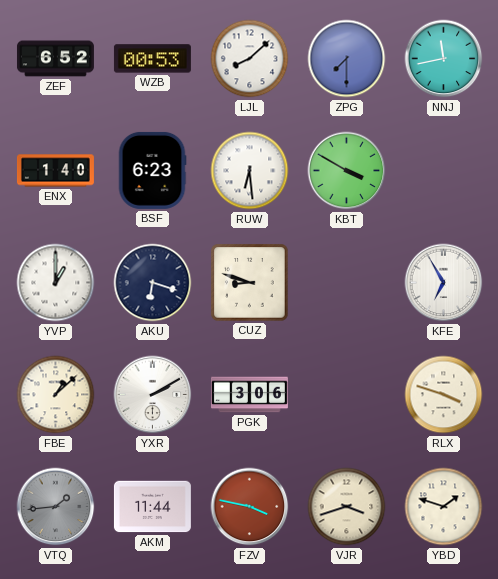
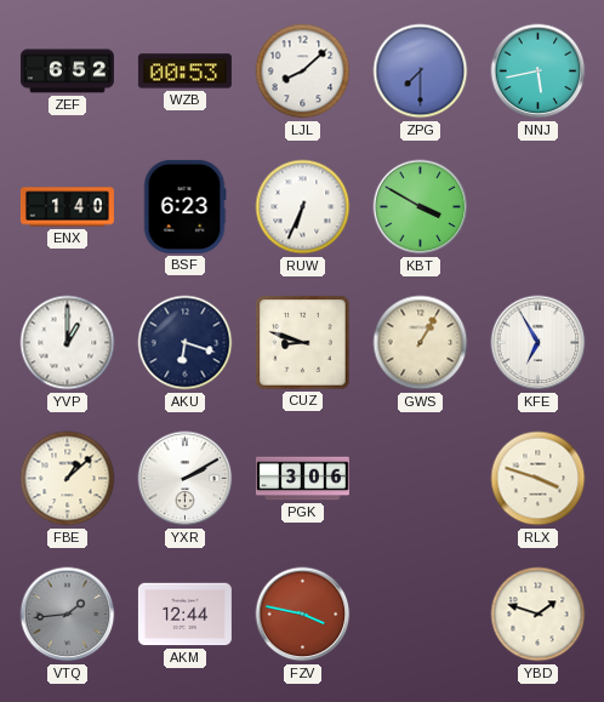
NNJ: 11:43 -> 5:43
RUW: 6:29 -> 6:34
GWS: none -> 1:05
AKM: 11:44 -> 12:44
VJR: 3:42 -> none
